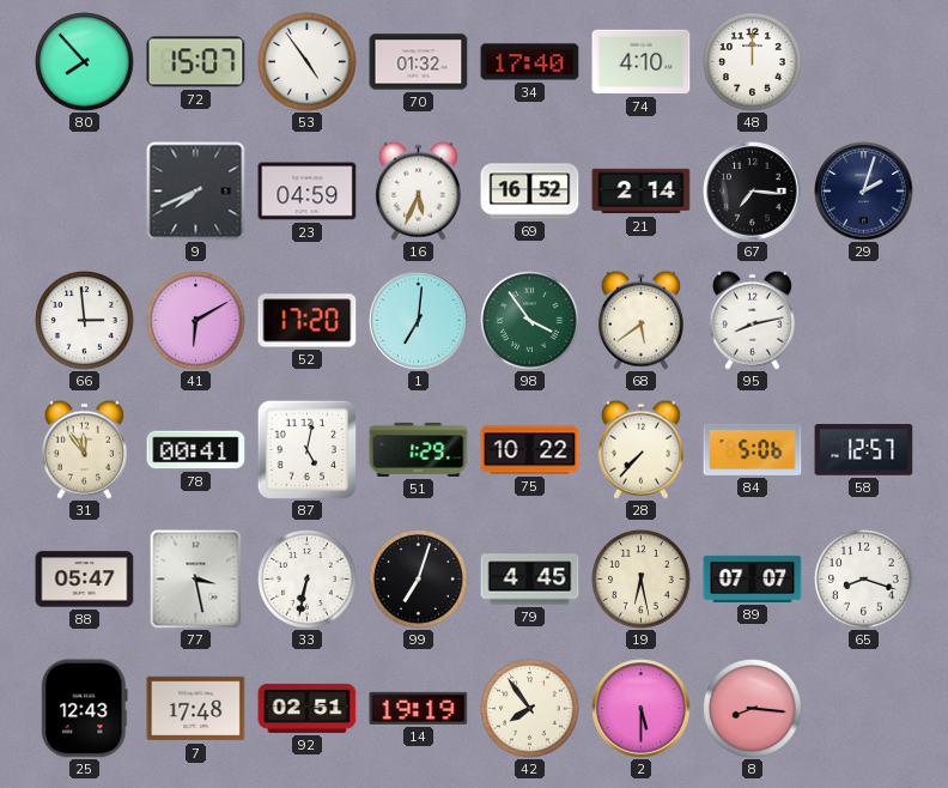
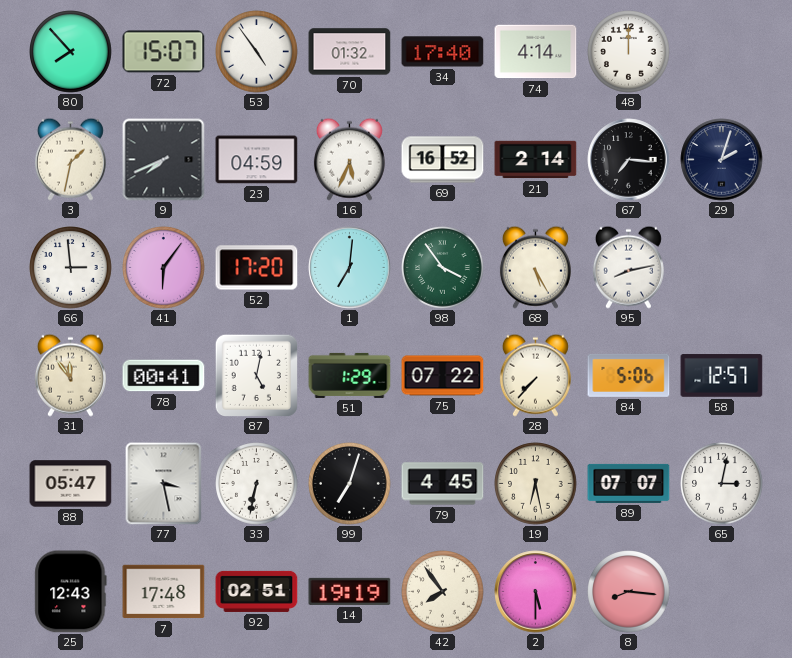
74: 4:10 -> 4:14
3: none -> 1:32
41: 6:10 -> 6:06
68: 5:39 -> 5:25
75: 10:22 -> 07:22
65: 8:18 -> 3:02
